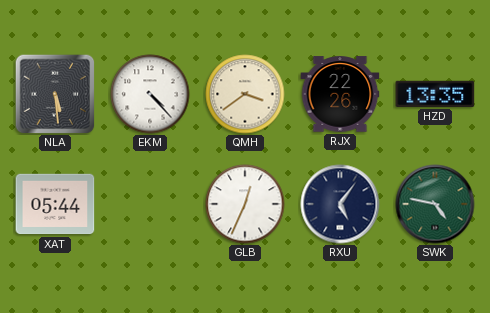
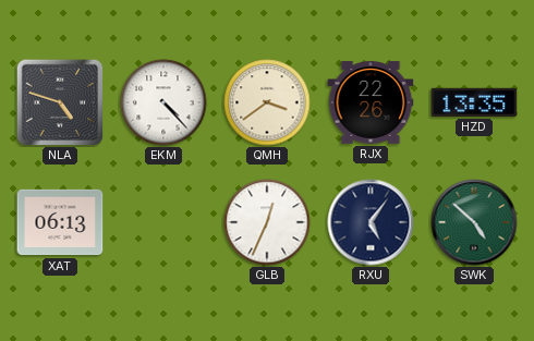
NLA: 5:29 -> 4:48
XAT: 05:44 -> 06:13
SWK: 4:47 -> 4:52
